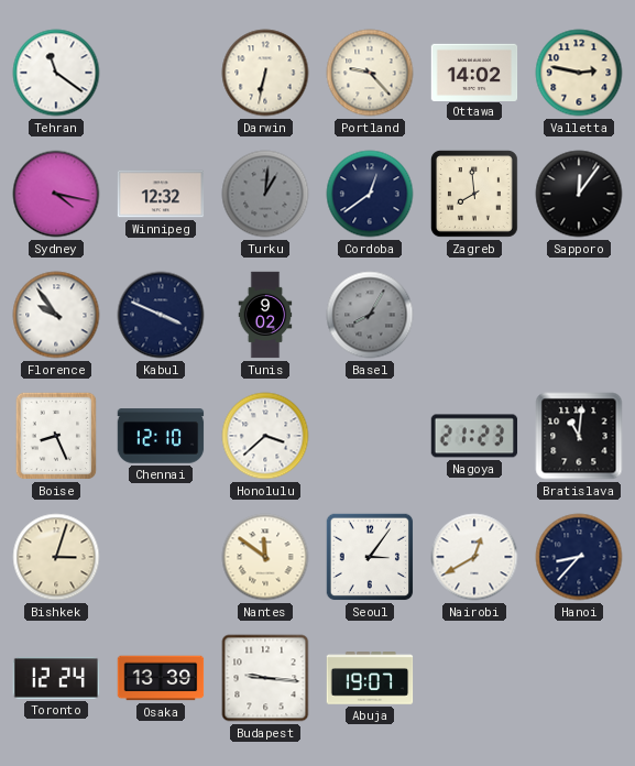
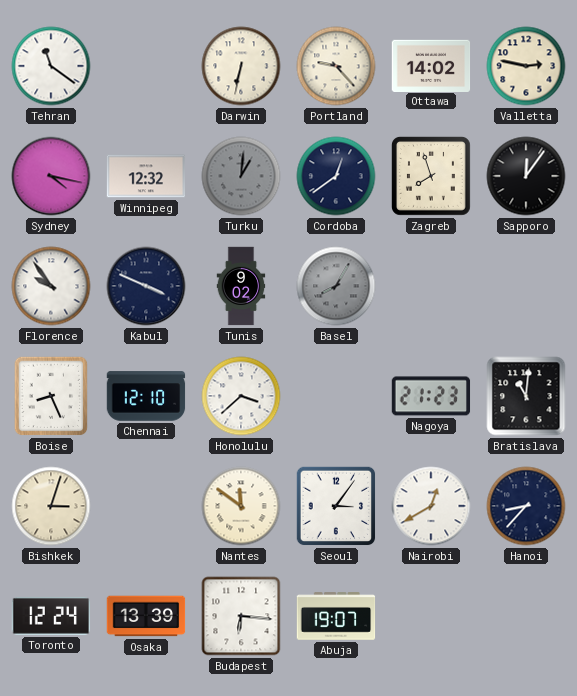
Zagreb: 7:59 -> 7:57
Budapest: 9:16 -> 6:16
